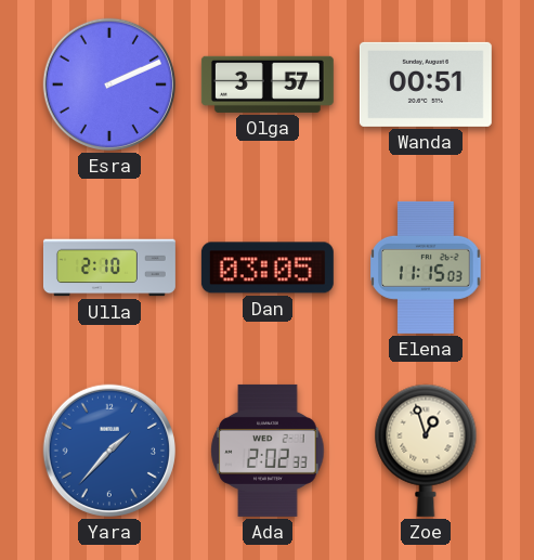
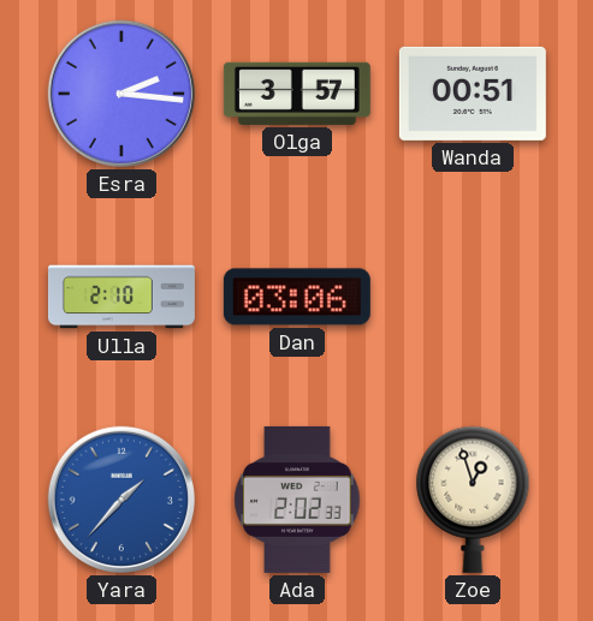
Esra: 2:11 -> 2:16
Dan: 03:05 -> 03:06
Elena: 11:15 -> none
